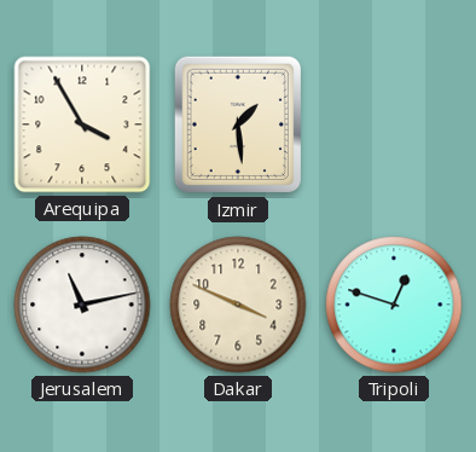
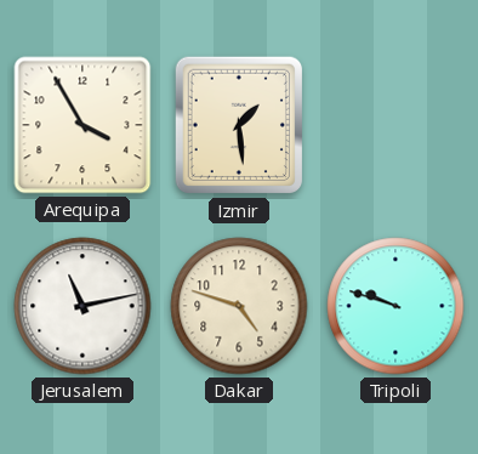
Dakar: 3:49 -> 4:48
Tripoli: 12:48 -> 9:48
